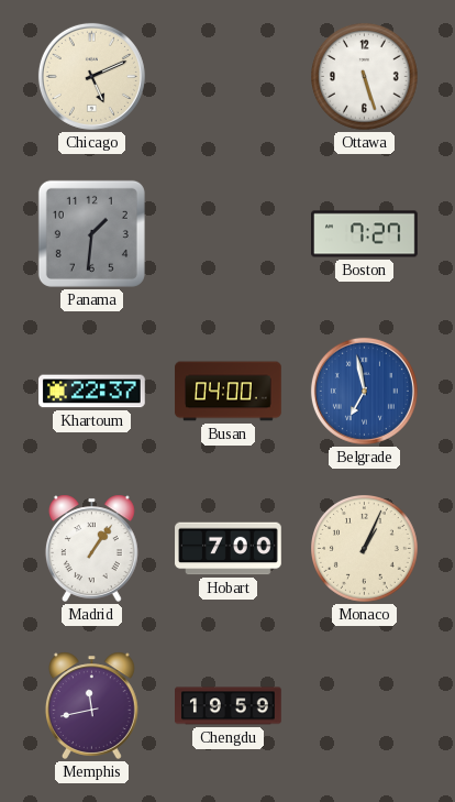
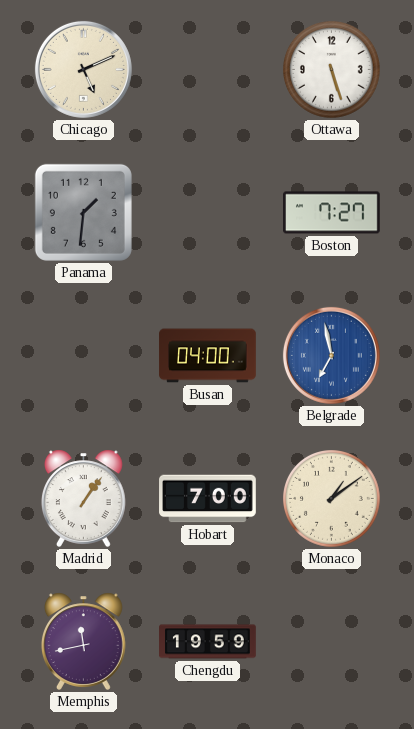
Khartoum: 22:37 -> none
Monaco: 1:04 -> 1:09
